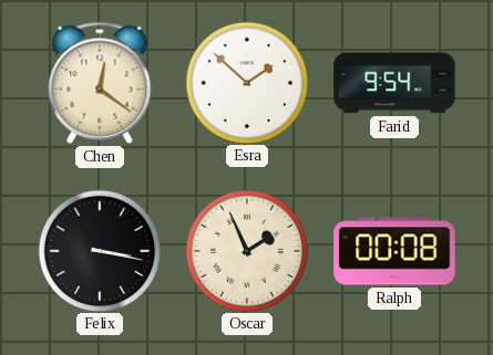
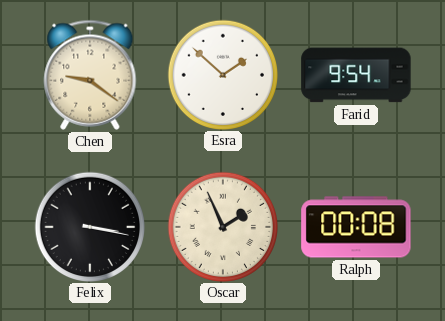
Chen: 12:21 -> 9:21
